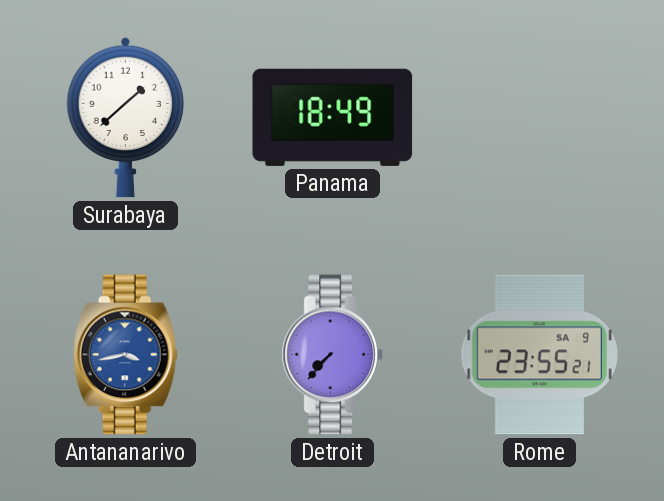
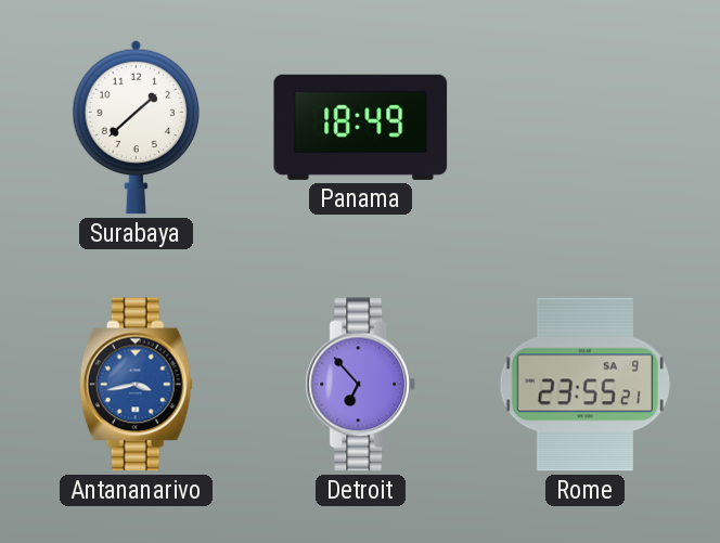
Detroit: 7:37 -> 6:53
